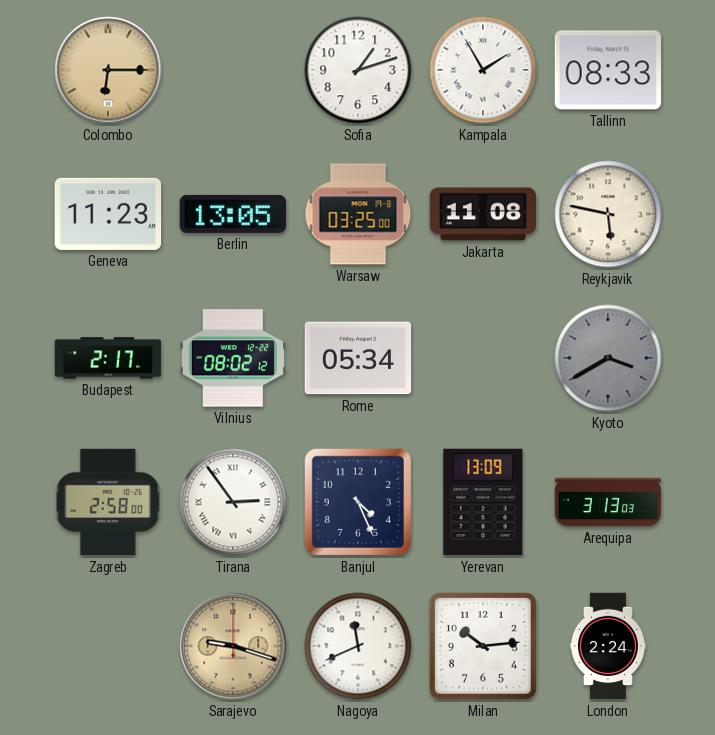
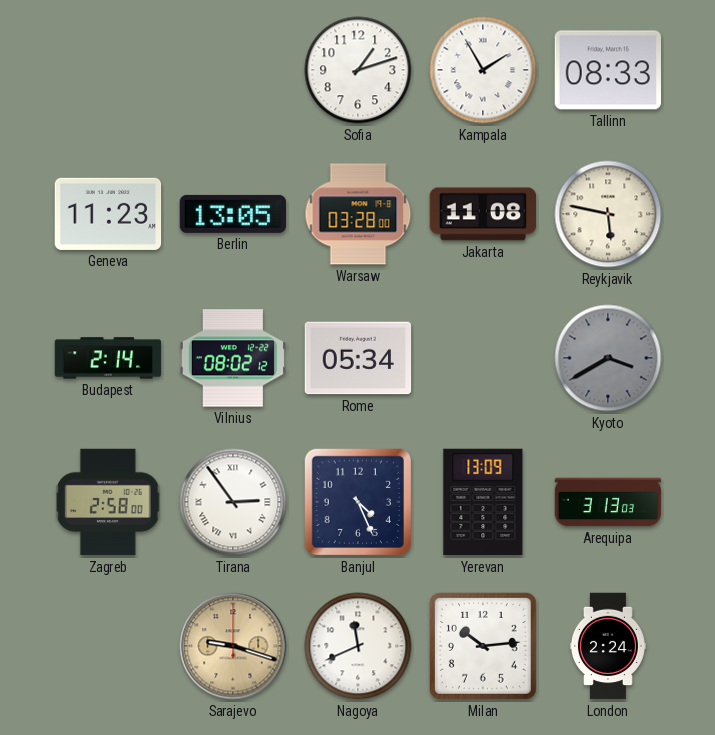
Colombo: 6:15 -> none
Warsaw: 03:25 -> 03:28
Budapest: 2:17 -> 2:14
